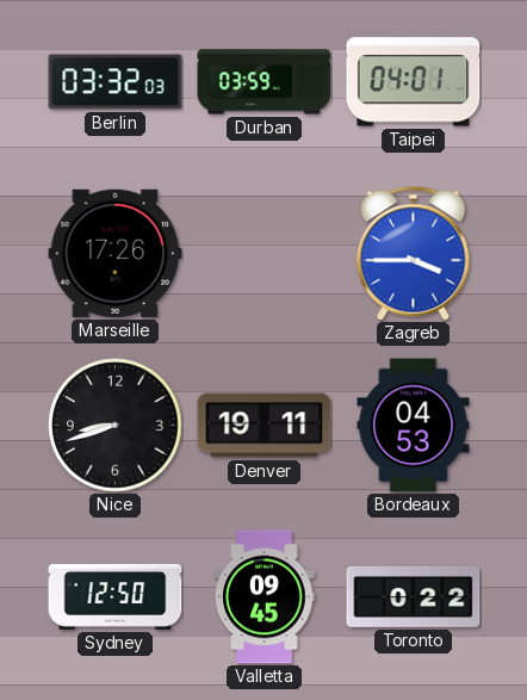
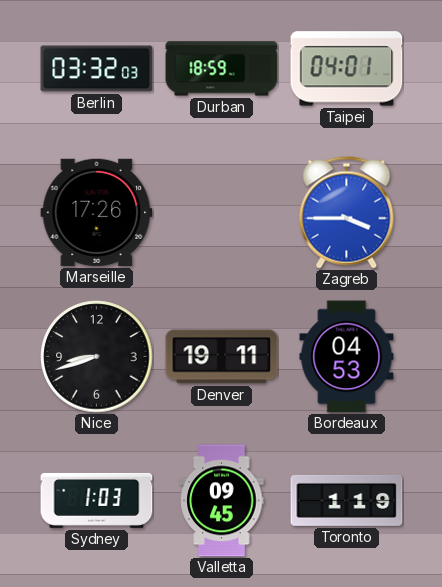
Durban: 03:59 -> 18:59
Sydney: 12:50 -> 1:03
Toronto: 0:22 -> 1:19
